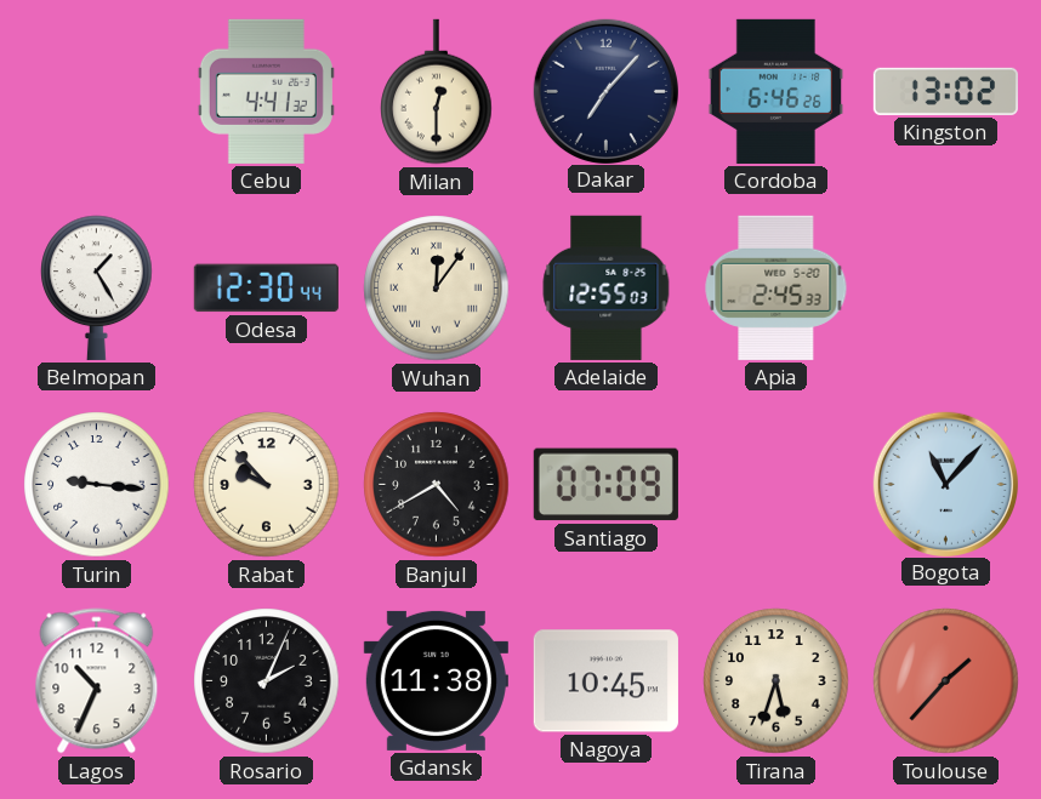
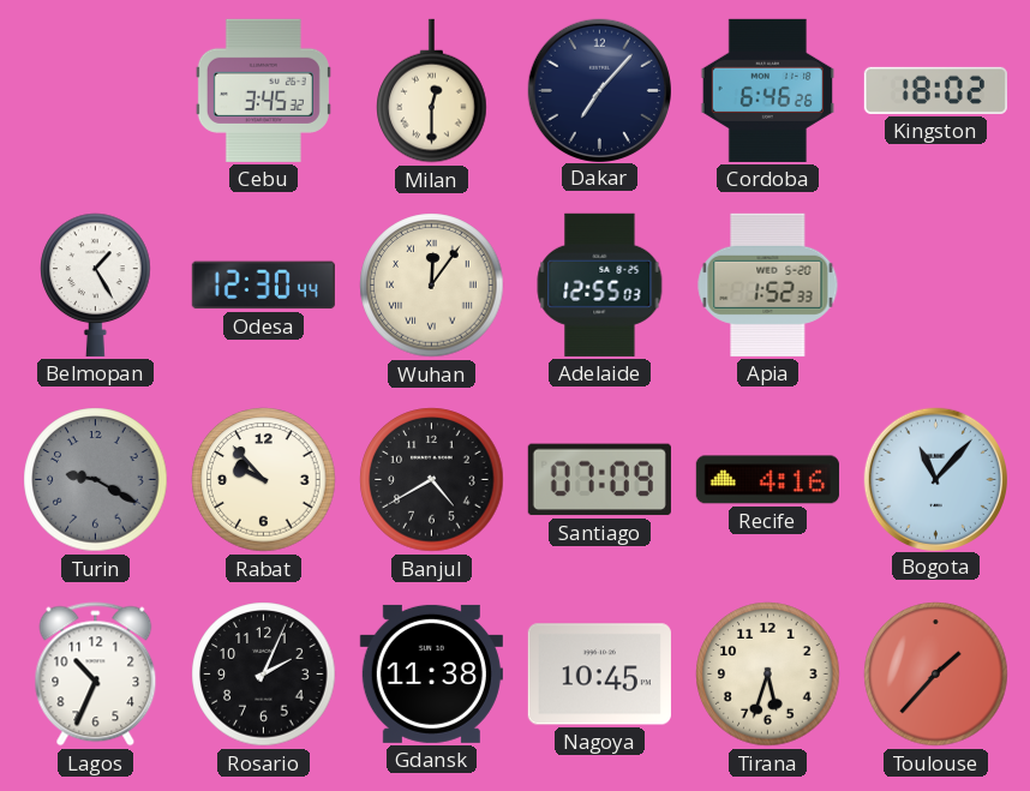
Cebu: 4:41 -> 3:45
Kingston: 13:02 -> 18:02
Apia: 2:45 -> 1:52
Turin: 9:16 -> 9:20
Turin dial: white -> grey
Recife: none -> 4:16
